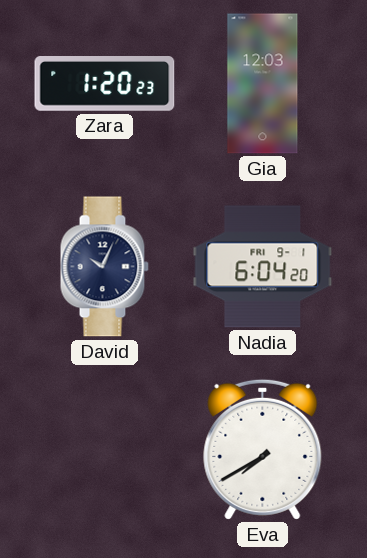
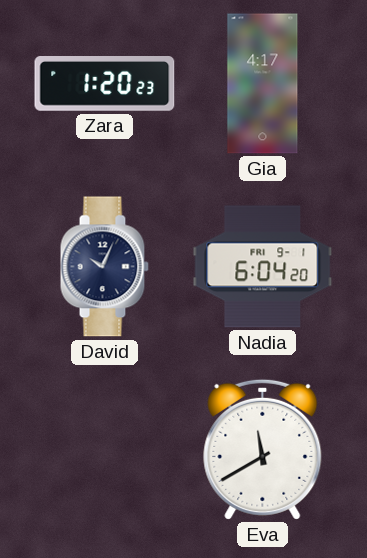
Gia: 12:03 -> 4:17
Eva: 7:40 -> 11:40
